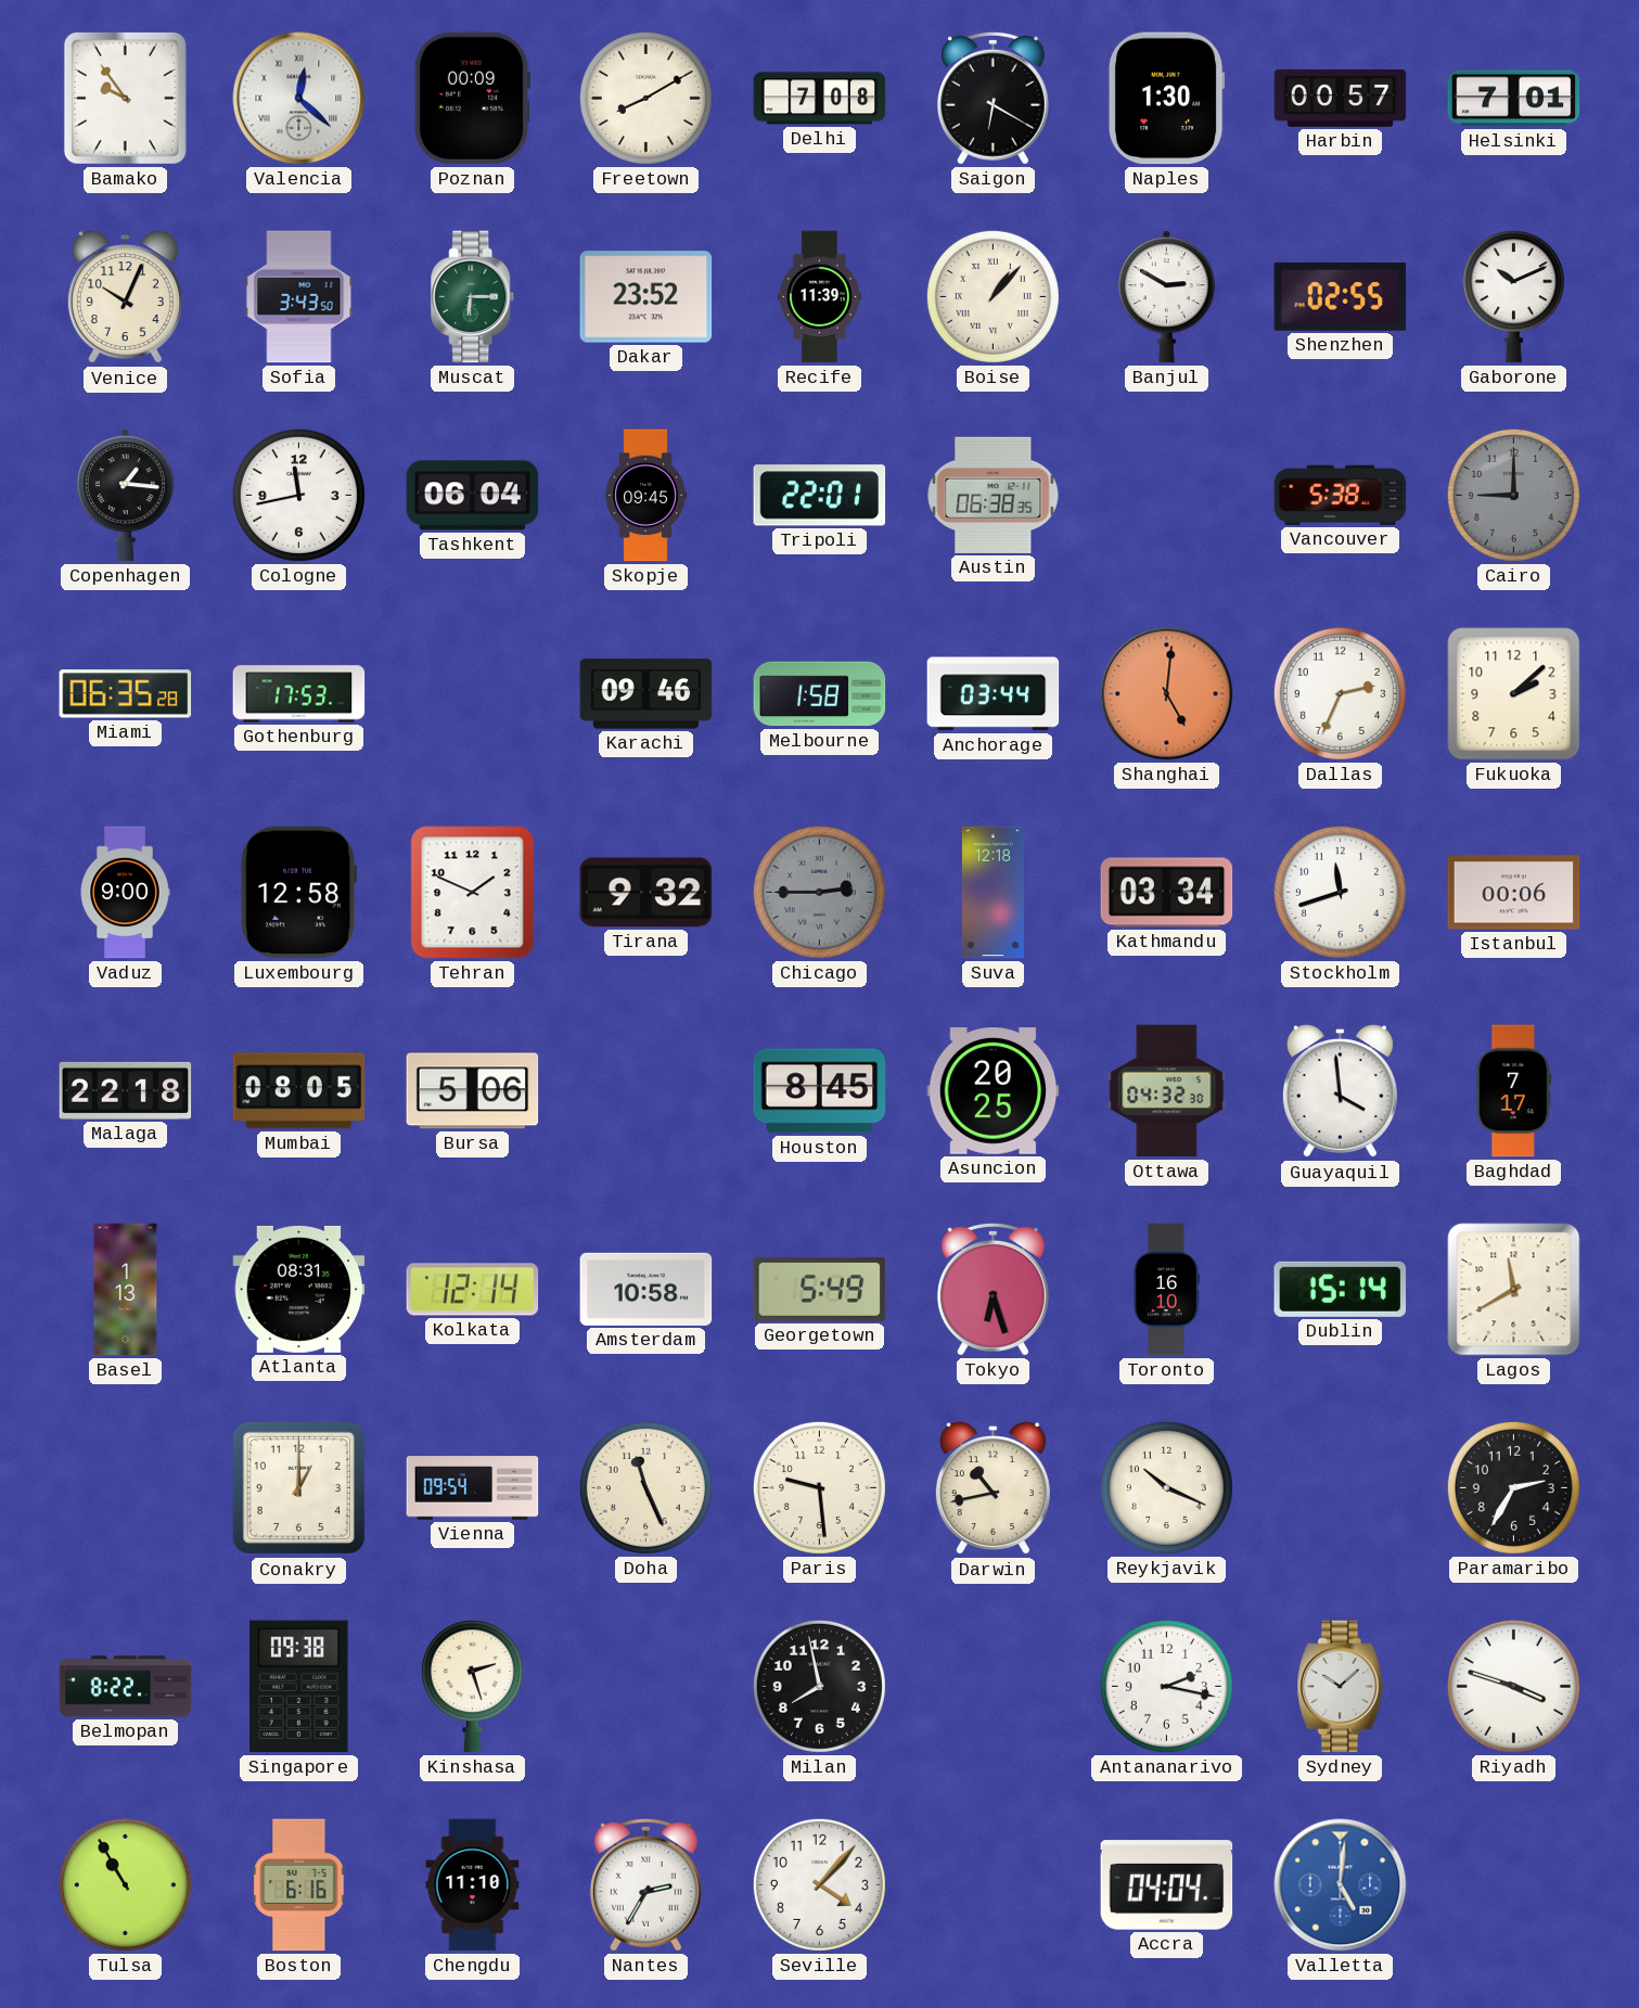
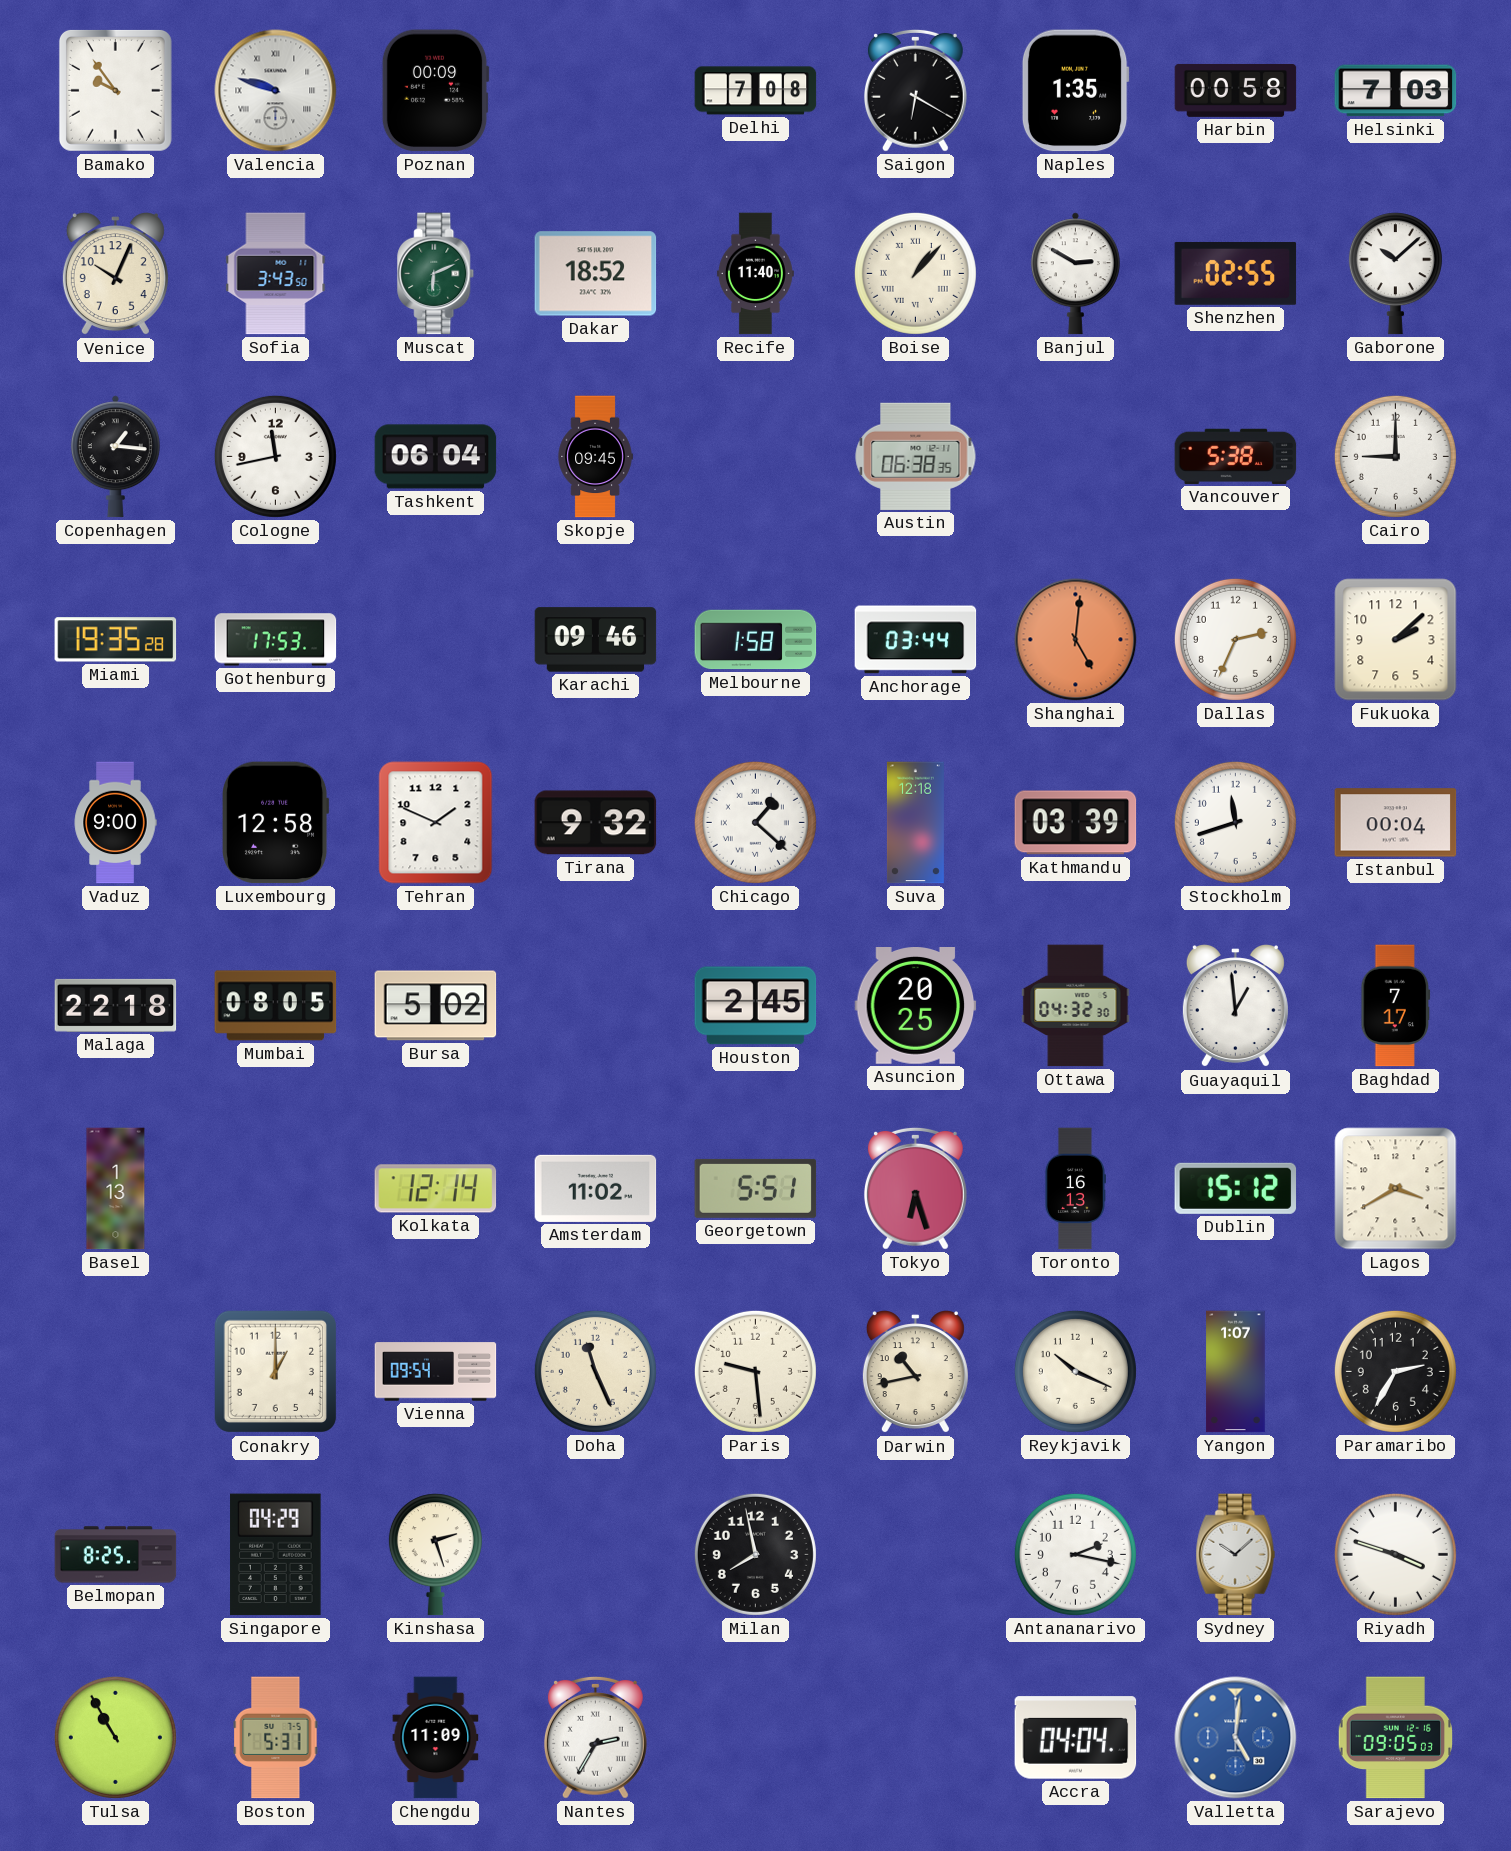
Valencia: 12:22 -> 9:48
Freetown: 8:10 -> none
Naples: 1:30 -> 1:35
Harbin: 00:57 -> 00:58
Helsinki: 7:01 -> 7:03
Muscat: 6:15 -> 6:11
Dakar: 23:52 -> 18:52
Recife: 11:39 -> 11:40
Gaborone: 10:11 -> 10:08
Tripoli: 22:01 -> none
Cairo dial: grey -> white
Miami: 06:35 -> 19:35
Chicago: 2:45 -> 1:22
Chicago dial: grey -> white
Kathmandu: 03:34 -> 03:39
Istanbul: 00:06 -> 00:04
Bursa: 5:06 -> 5:02
Houston: 8:45 -> 2:45
Guayaquil: 3:59 -> 12:59
Atlanta: 08:31 -> none
Amsterdam: 10:58 -> 11:02
Georgetown: 5:49 -> 5:51
Toronto: 16:10 -> 16:13
Dublin: 15:14 -> 15:12
Lagos: 11:40 -> 3:40
Yangon: none -> 1:07
Belmopan: 8:22 -> 8:25
Singapore: 09:38 -> 04:29
Boston: 6:16 -> 5:31
Chengdu: 11:10 -> 11:09
Seville: 4:07 -> none
Sarajevo: none -> 09:05
